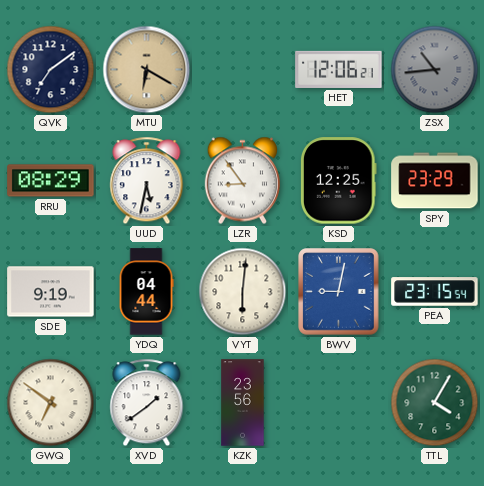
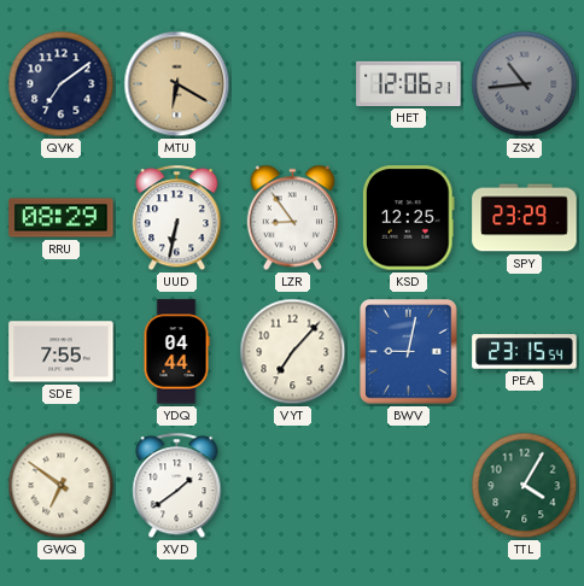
UUD: 5:32 -> 6:32
SDE: 9:19 -> 7:55
VYT: 6:01 -> 7:07
KZK: 23:56 -> none
